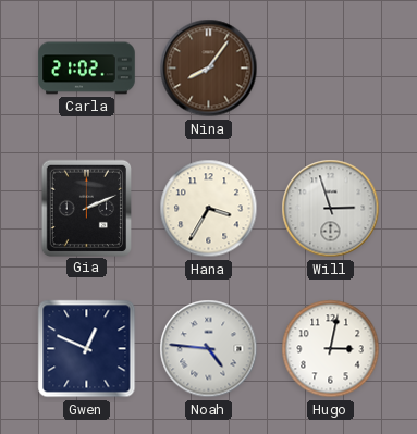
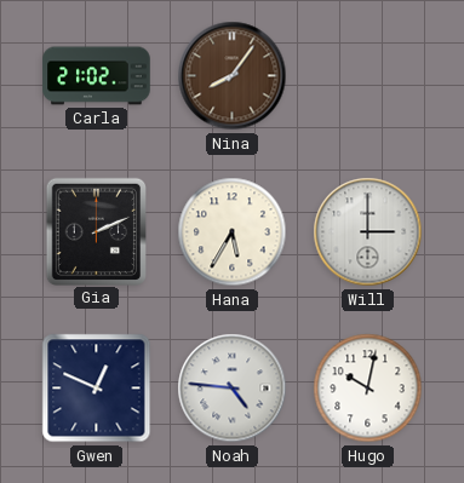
Hana: 3:35 -> 5:35
Will: 2:57 -> 3:00
Hugo: 3:02 -> 10:02
